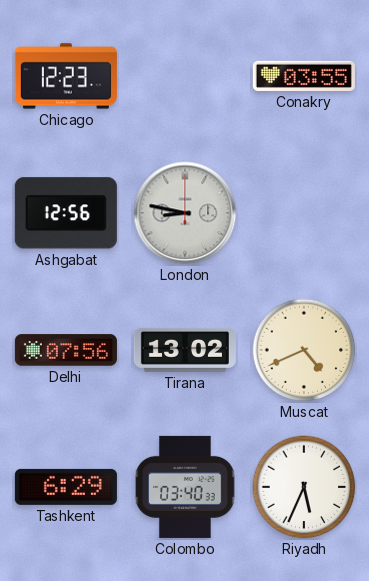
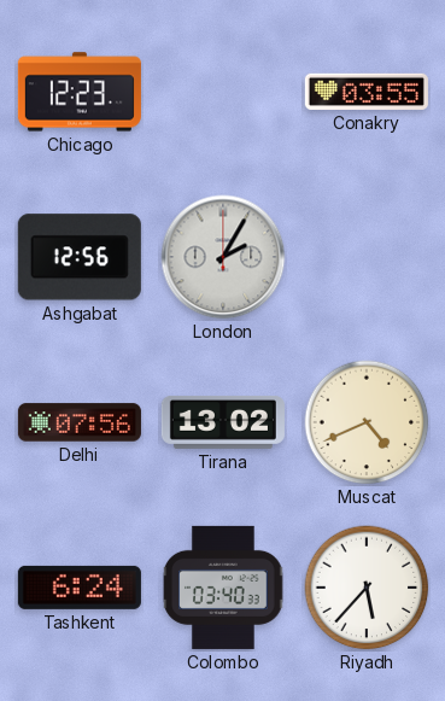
London: 8:47 -> 2:05
Tashkent: 6:29 -> 6:24
Riyadh: 5:34 -> 5:37
